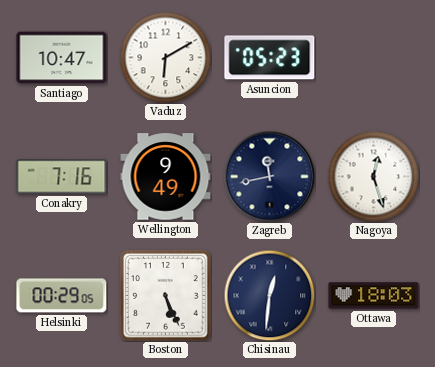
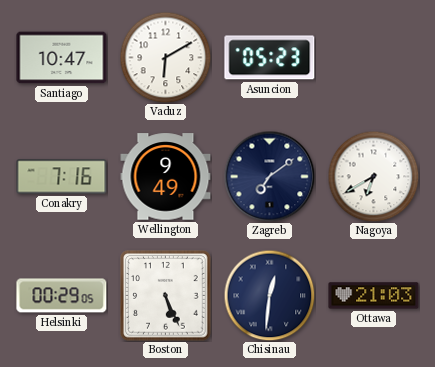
Zagreb: 11:43 -> 7:09
Nagoya: 12:27 -> 6:40
Ottawa: 18:03 -> 21:03
